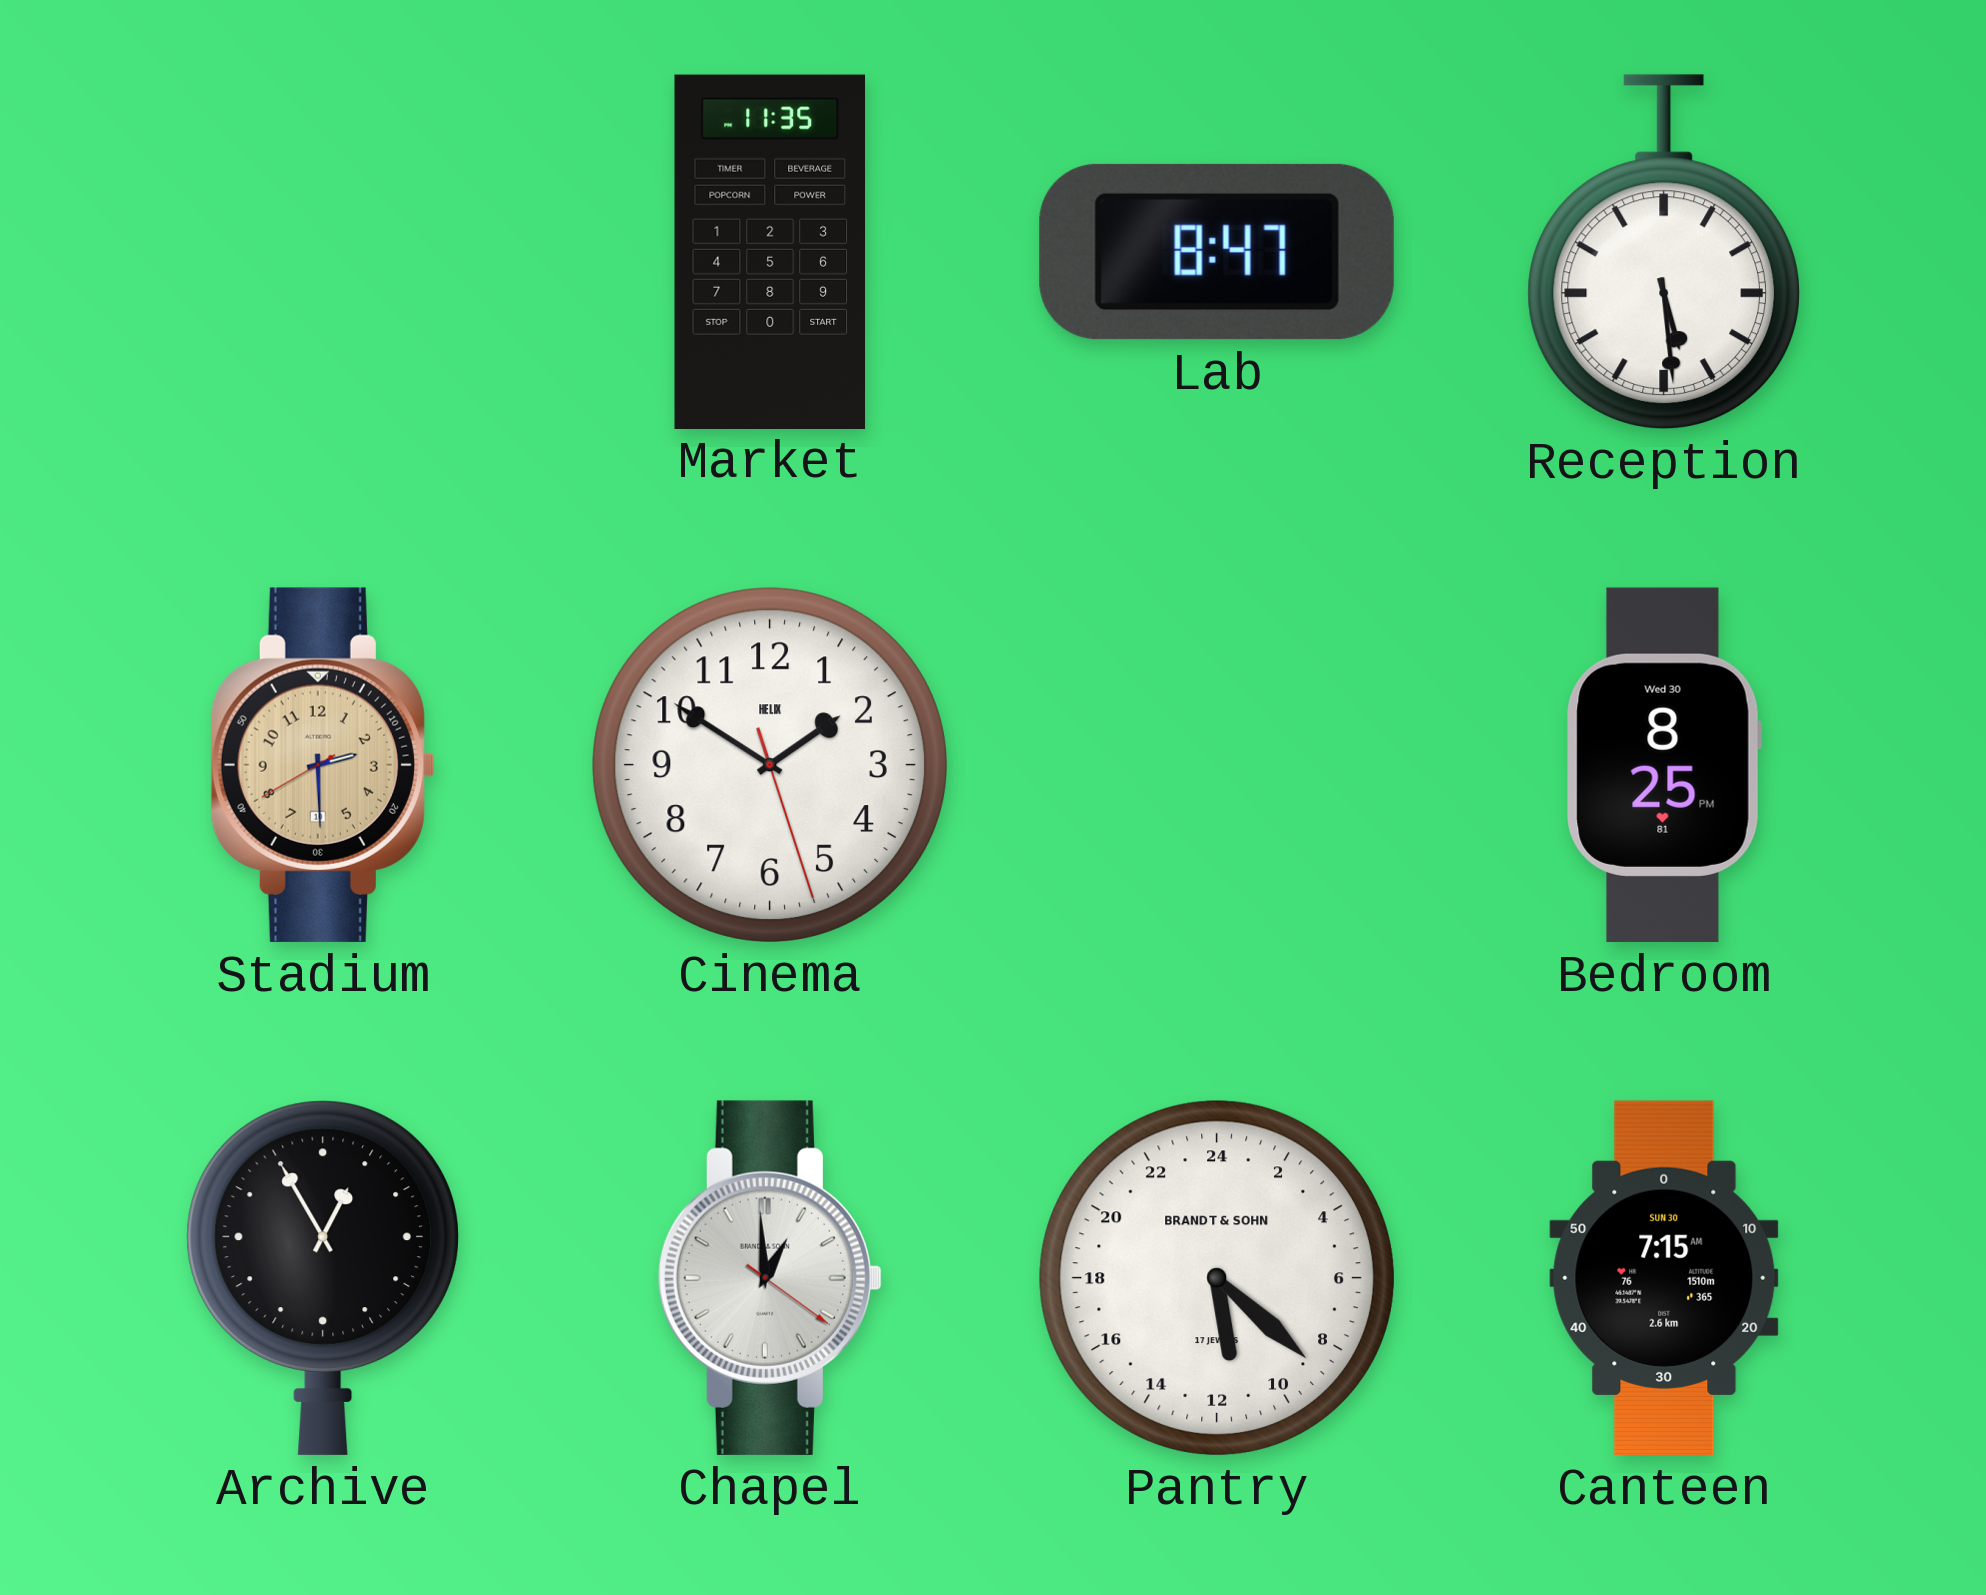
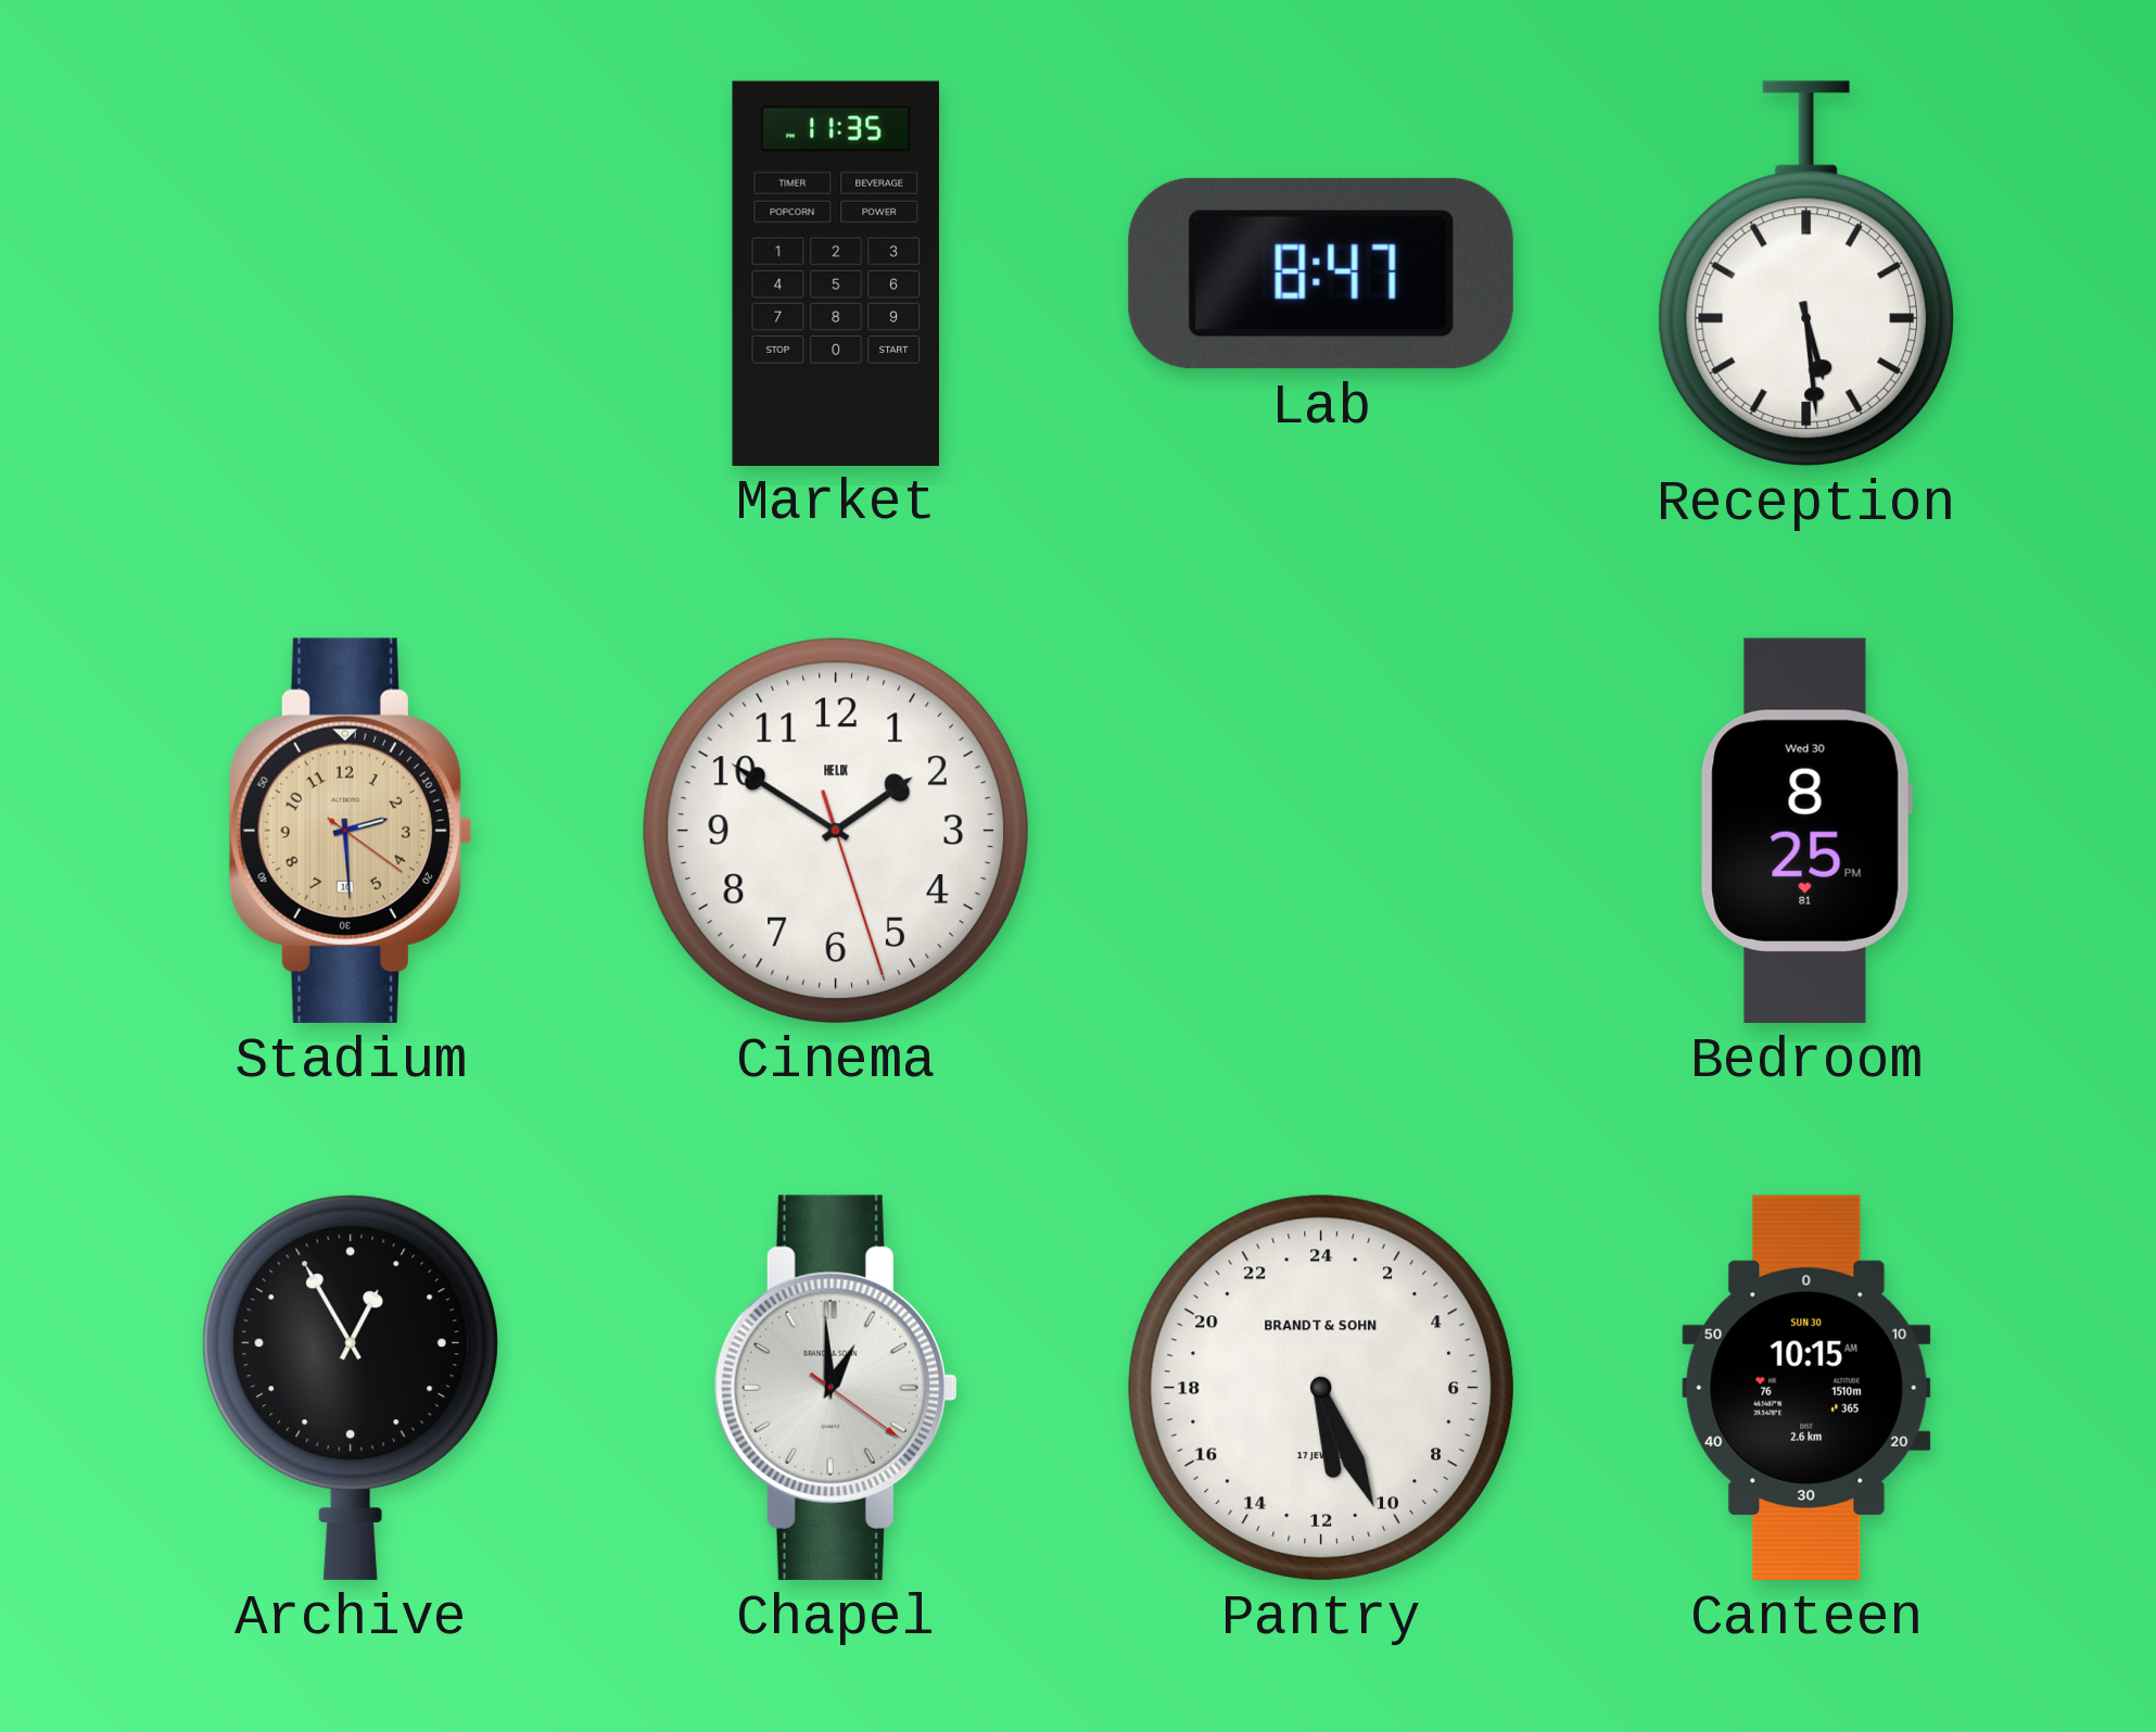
Stadium: 2:29:40 -> 2:29:21
Pantry: 11:22 -> 11:26
Canteen: 7:15 -> 10:15
